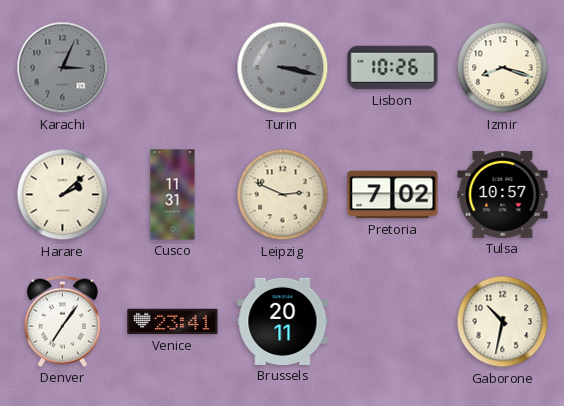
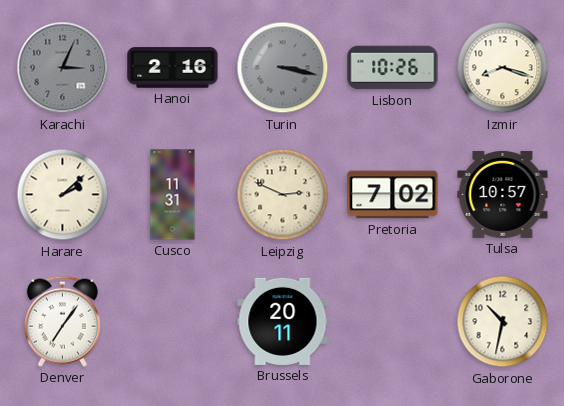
Hanoi: none -> 2:16
Venice: 23:41 -> none
